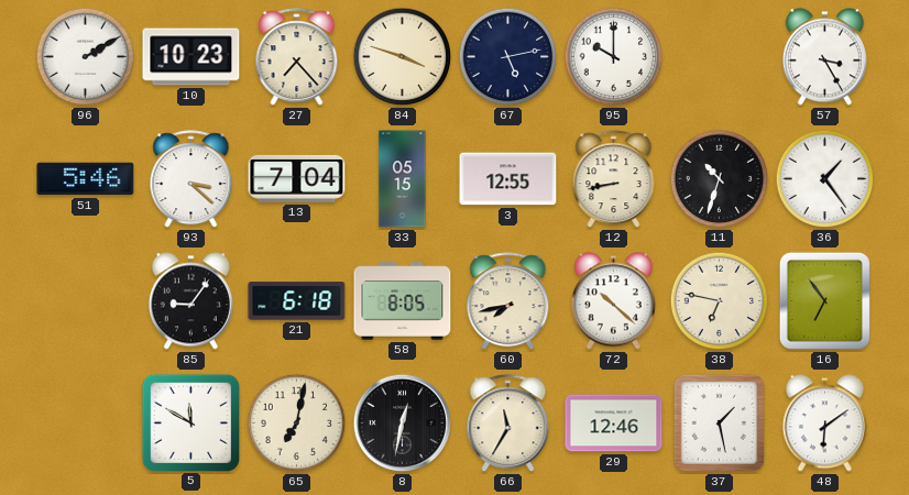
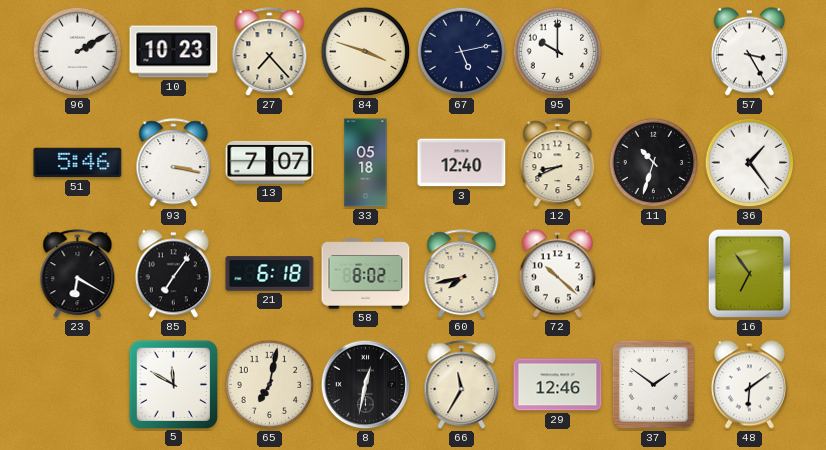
93: 3:22 -> 3:17
13: 7:04 -> 7:07
33: 05:15 -> 05:18
3: 12:55 -> 12:40
12: 8:43 -> 8:41
23: none -> 6:20
85: 9:06 -> 7:06
58: 8:05 -> 8:02
38: 6:47 -> none
37: 1:28 -> 1:51
